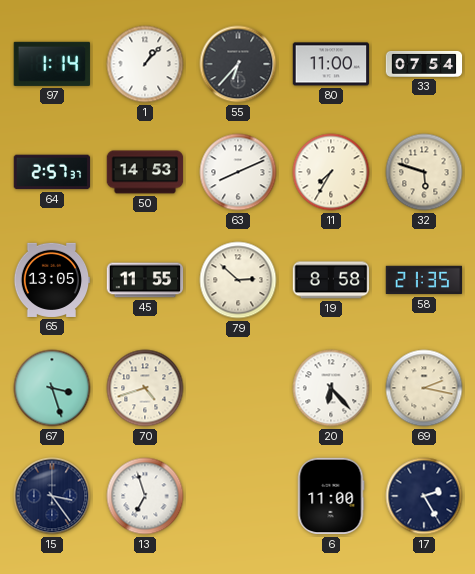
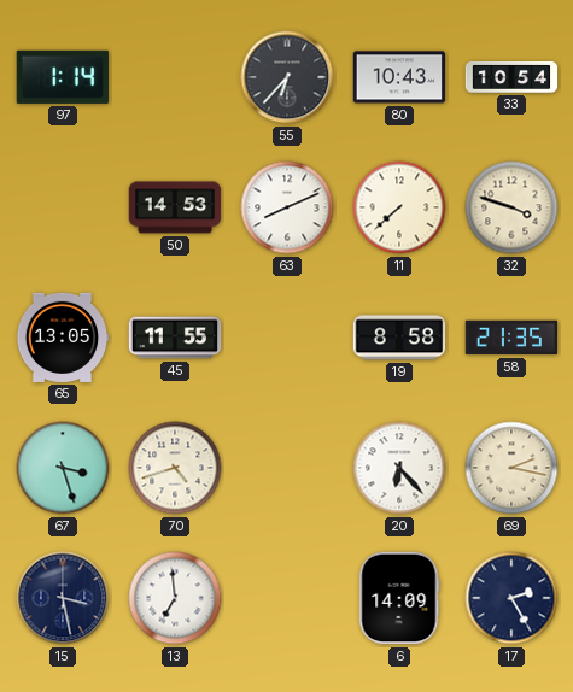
1: 1:07 -> none
80: 11:00 -> 10:43
33: 07:54 -> 10:54
64: 2:57 -> none
11: 7:35 -> 7:38
32: 5:48 -> 3:48
79: 2:52 -> none
15: 3:24 -> 3:28
13: 6:57 -> 6:59
6: 11:00 -> 14:09
